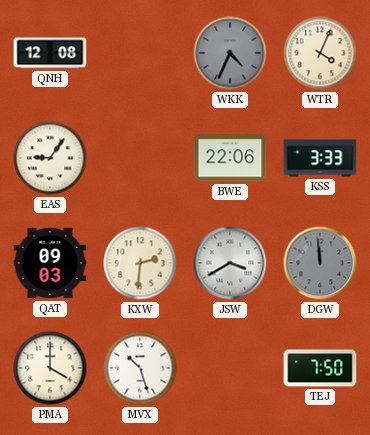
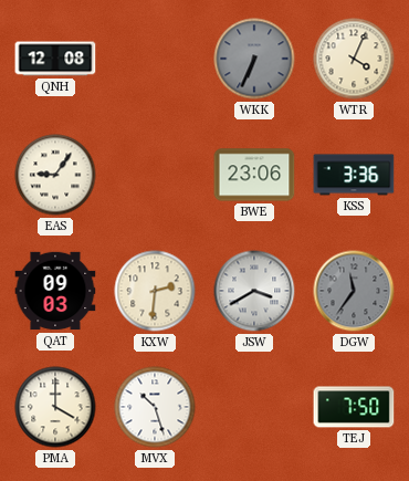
WKK: 4:34 -> 6:34
BWE: 22:06 -> 23:06
KSS: 3:33 -> 3:36
DGW: 11:59 -> 11:36
